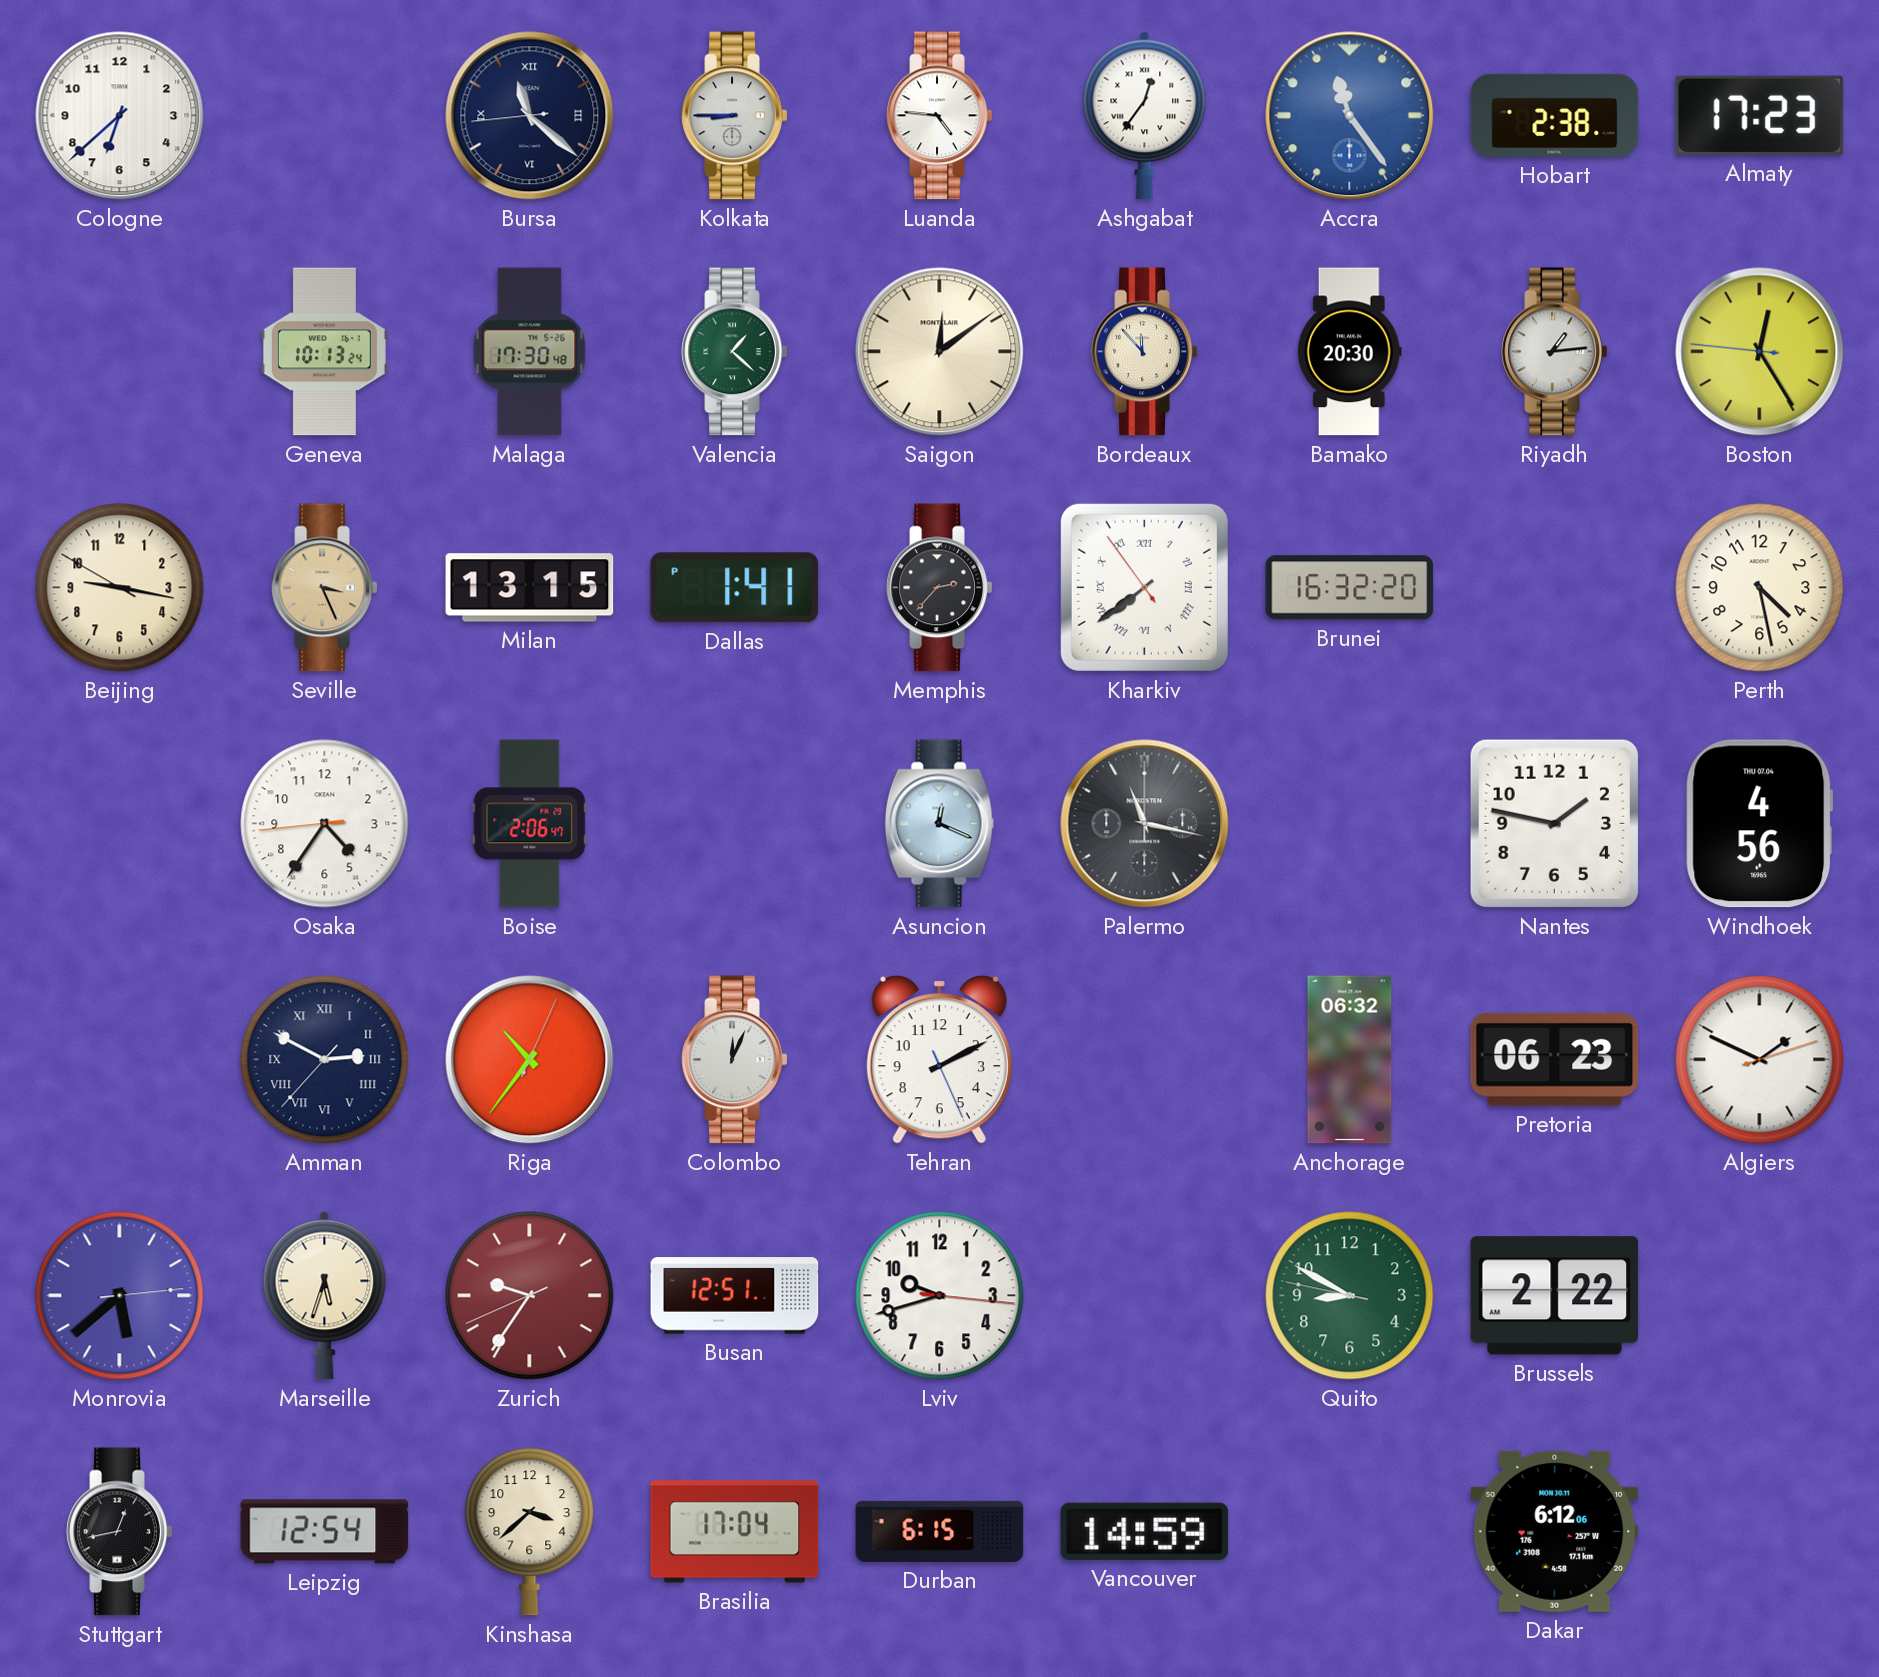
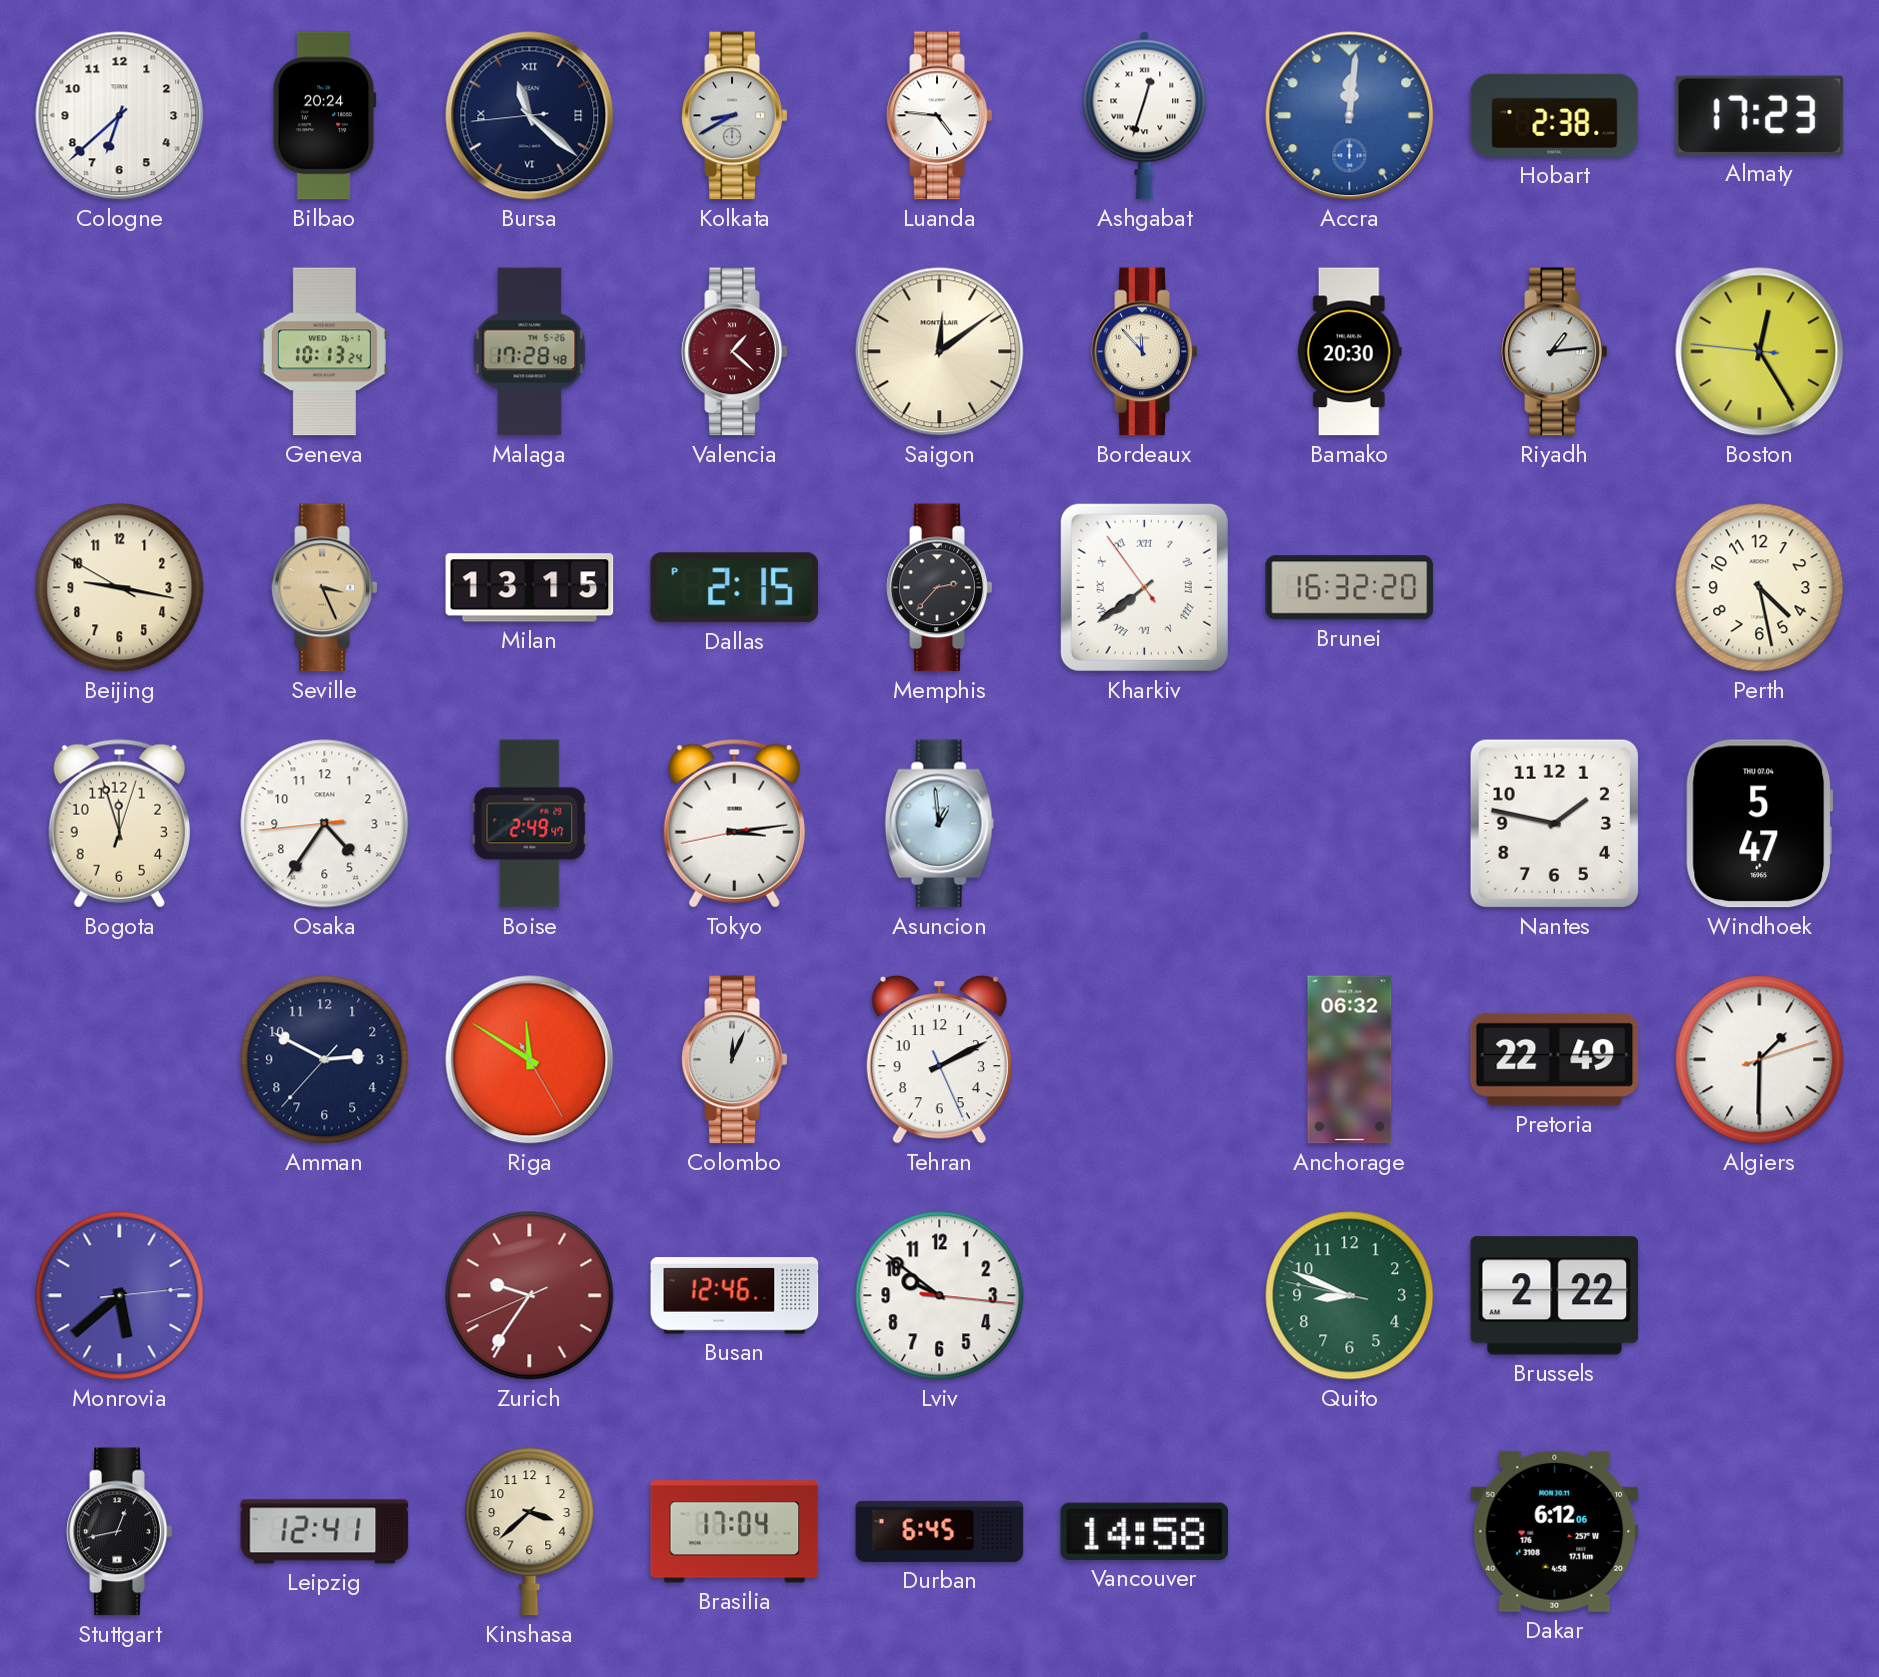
Bilbao: none -> 20:24
Kolkata: 8:45 -> 8:40
Ashgabat: 12:36 -> 12:33
Accra: 11:24 -> 12:01
Malaga: 17:30 -> 17:28
Valencia dial: green -> burgundy
Dallas: 1:41 -> 2:15
Bogota: none -> 11:57
Boise: 2:06 -> 2:49
Tokyo: none -> 3:13
Asuncion: 12:19 -> 12:59
Palermo: 11:17 -> none
Windhoek: 4:56 -> 5:47
Amman numerals: Roman -> Arabic
Riga: 10:36 -> 11:50
Pretoria: 06:23 -> 22:49
Algiers: 1:49 -> 1:30
Marseille: 5:33 -> none
Busan: 12:51 -> 12:46
Lviv: 9:42 -> 9:51
Quito: 8:49 -> 8:48
Leipzig: 12:54 -> 12:41
Durban: 6:15 -> 6:45
Vancouver: 14:59 -> 14:58
